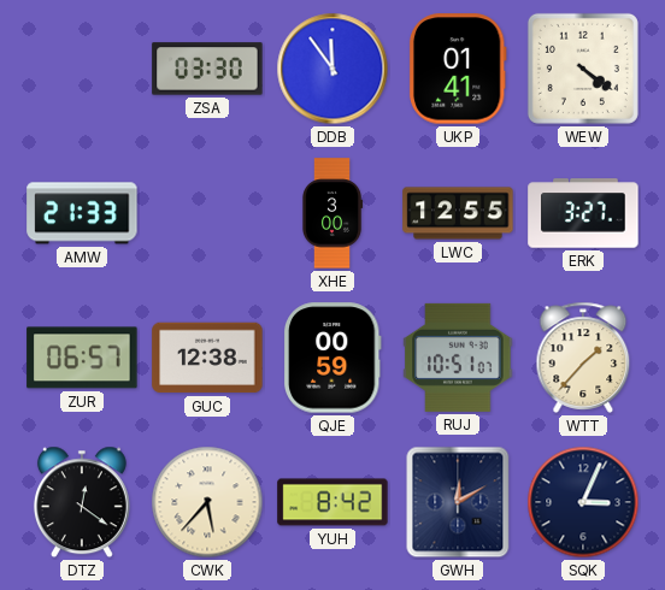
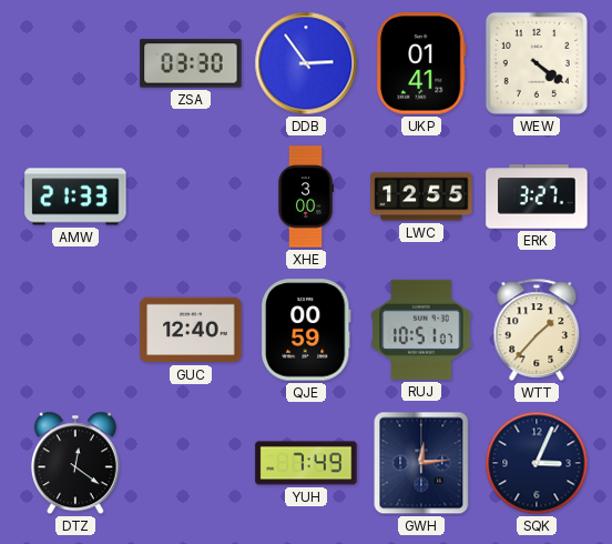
DDB: 11:54 -> 2:54
ZUR: 06:57 -> none
GUC: 12:38 -> 12:40
CWK: 5:37 -> none
YUH: 8:42 -> 7:49
GWH: 12:10 -> 12:14
